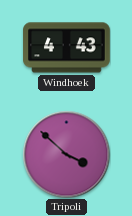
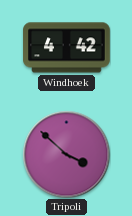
Windhoek: 4:43 -> 4:42
